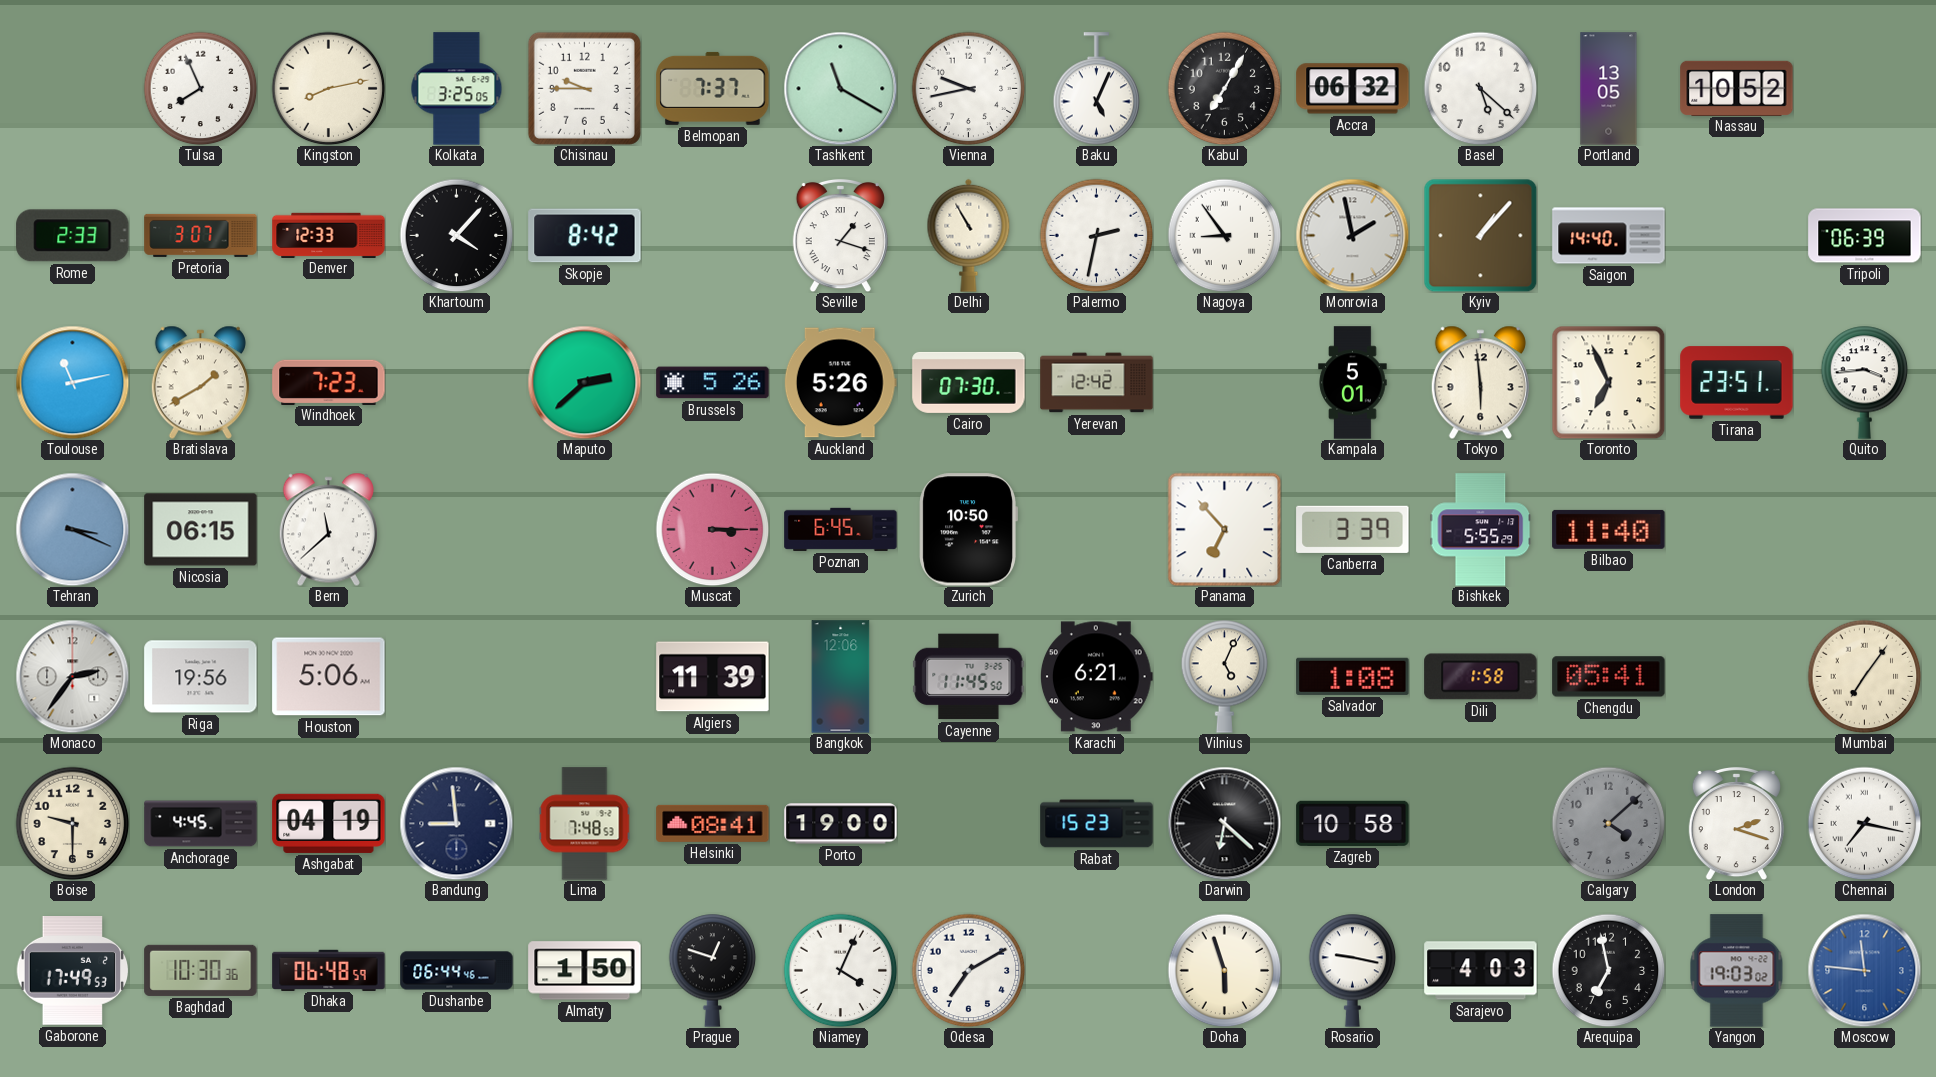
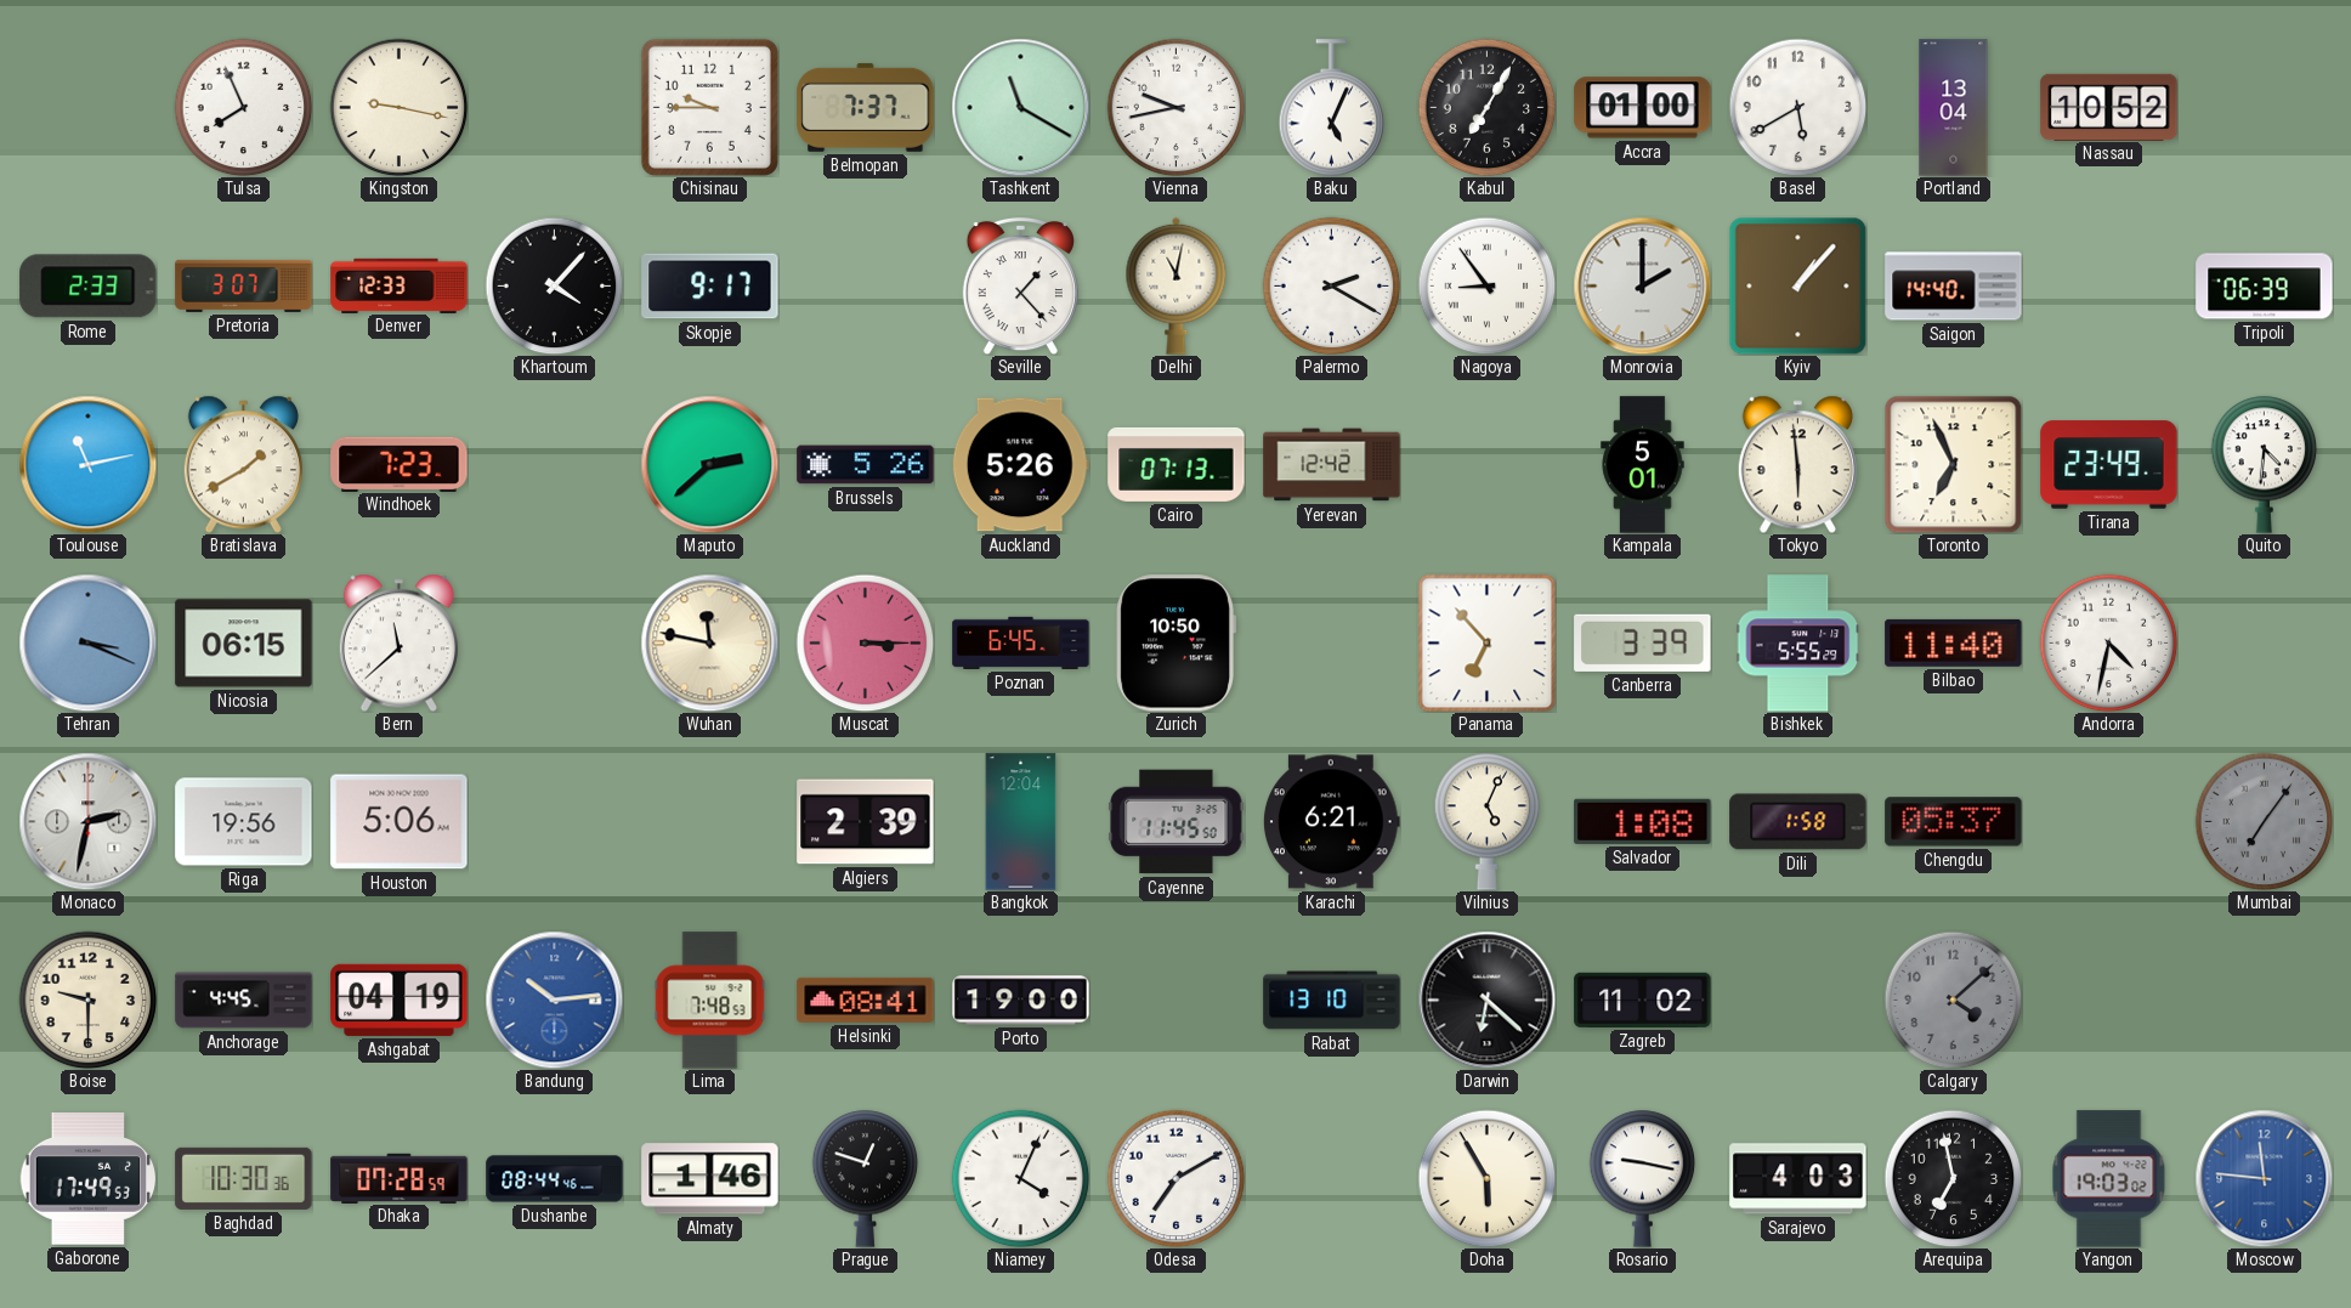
Kingston: 8:13 -> 9:17
Kolkata: 3:25 -> none
Accra: 06:32 -> 01:00
Basel: 5:22 -> 5:40
Portland: 13:05 -> 13:04
Skopje: 8:42 -> 9:17
Seville: 1:18 -> 1:23
Delhi: 10:55 -> 11:02
Palermo: 2:32 -> 2:20
Monrovia: 1:58 -> 2:00
Cairo: 07:30 -> 07:13
Tirana: 23:51 -> 23:49
Quito: 3:44 -> 4:31
Wuhan: none -> 11:47
Andorra: none -> 4:32
Monaco: 2:36 -> 2:32
Algiers: 11:39 -> 2:39
Bangkok: 12:06 -> 12:04
Chengdu: 05:41 -> 05:37
Mumbai dial: cream -> grey
Bandung: 8:59 -> 10:14
Bandung dial: navy -> blue
Rabat: 15:23 -> 13:10
Zagreb: 10:58 -> 11:02
London: 2:18 -> none
Chennai: 7:17 -> none
Dhaka: 06:48 -> 07:28
Dushanbe: 06:44 -> 08:44
Almaty: 1:50 -> 1:46
Doha: 5:57 -> 5:55
